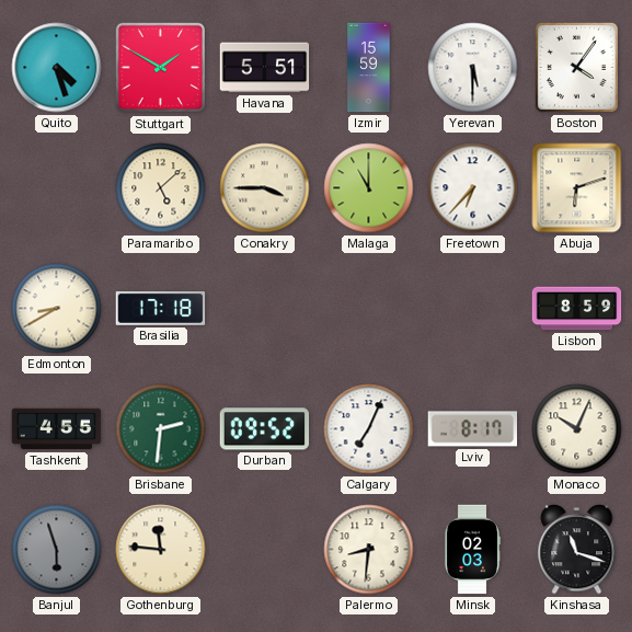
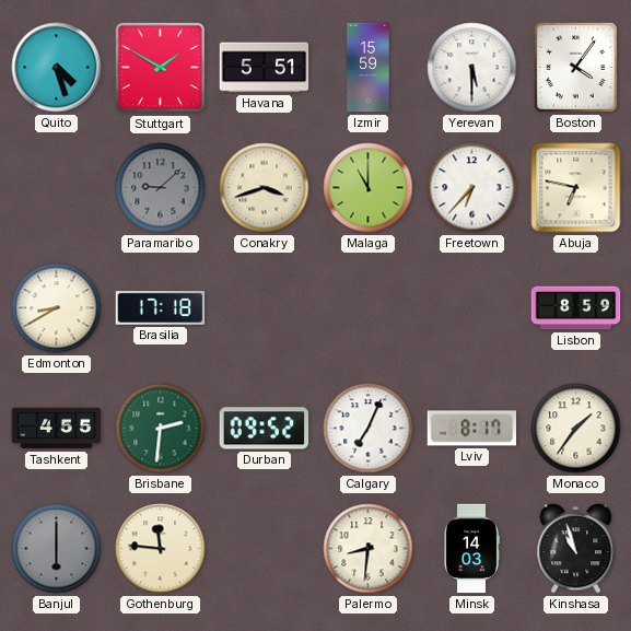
Paramaribo: 5:08 -> 9:08
Paramaribo dial: cream -> grey
Conakry: 3:45 -> 3:42
Abuja: 6:12 -> 6:47
Monaco: 10:04 -> 1:36
Banjul: 5:57 -> 6:00
Minsk: 02:03 -> 14:03
Kinshasa: 11:18 -> 10:57
